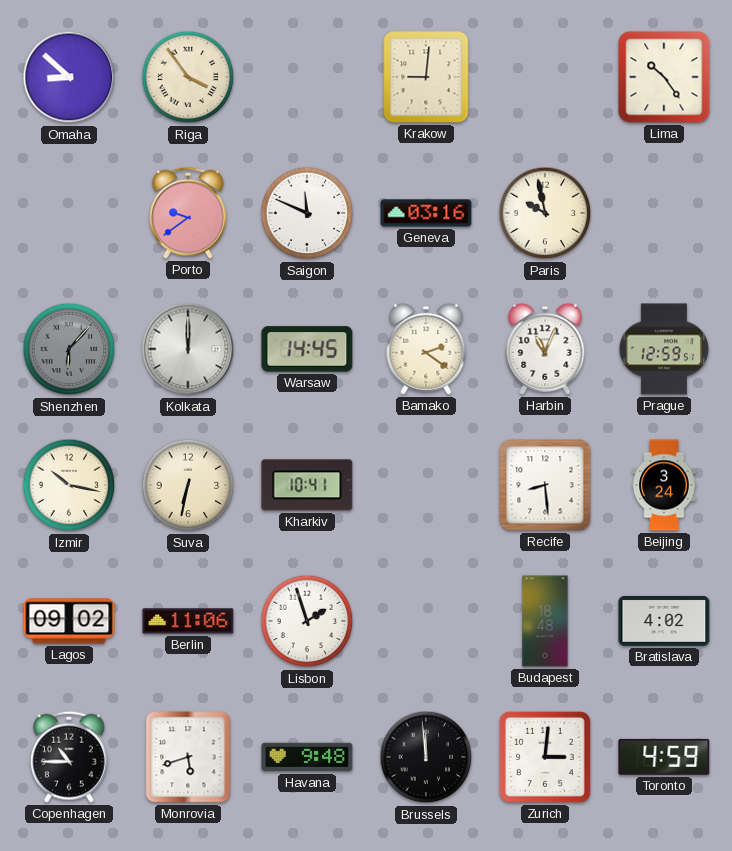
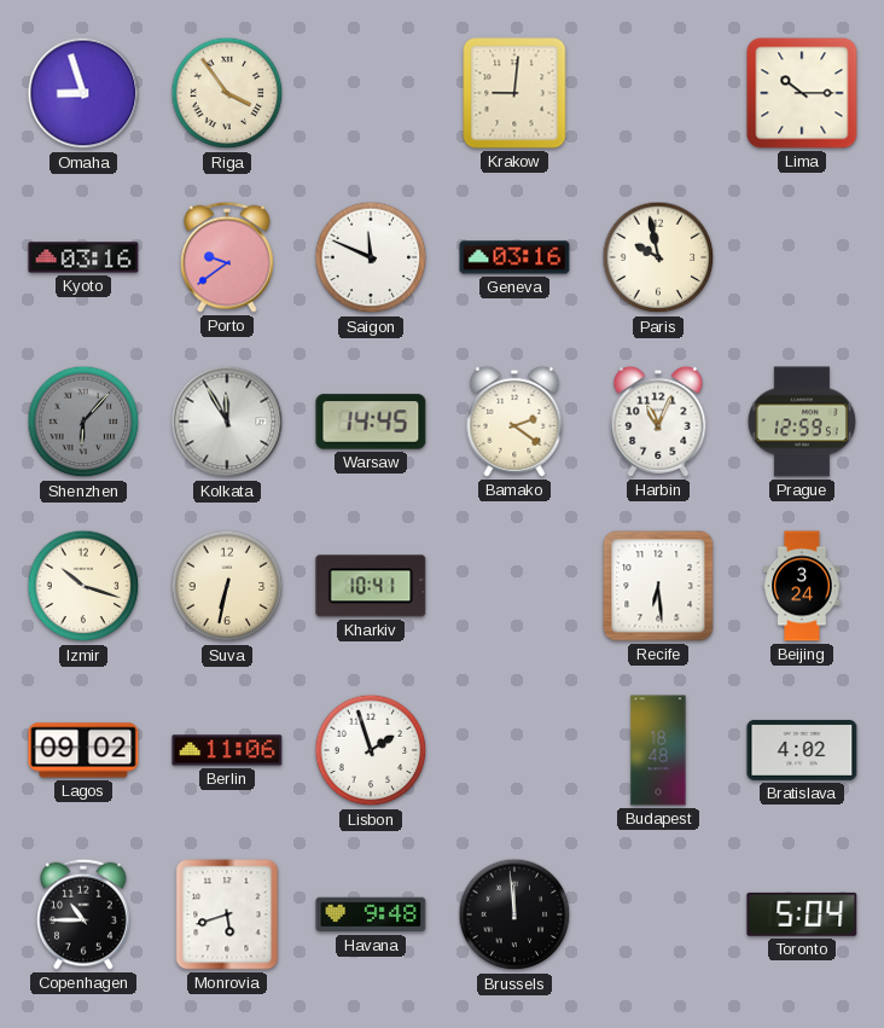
Omaha: 8:52 -> 8:57
Lima: 10:24 -> 10:15
Kyoto: none -> 03:16
Kolkata: 12:00 -> 11:55
Izmir: 10:17 -> 10:18
Recife: 8:29 -> 6:29
Zurich: 3:01 -> none
Toronto: 4:59 -> 5:04
